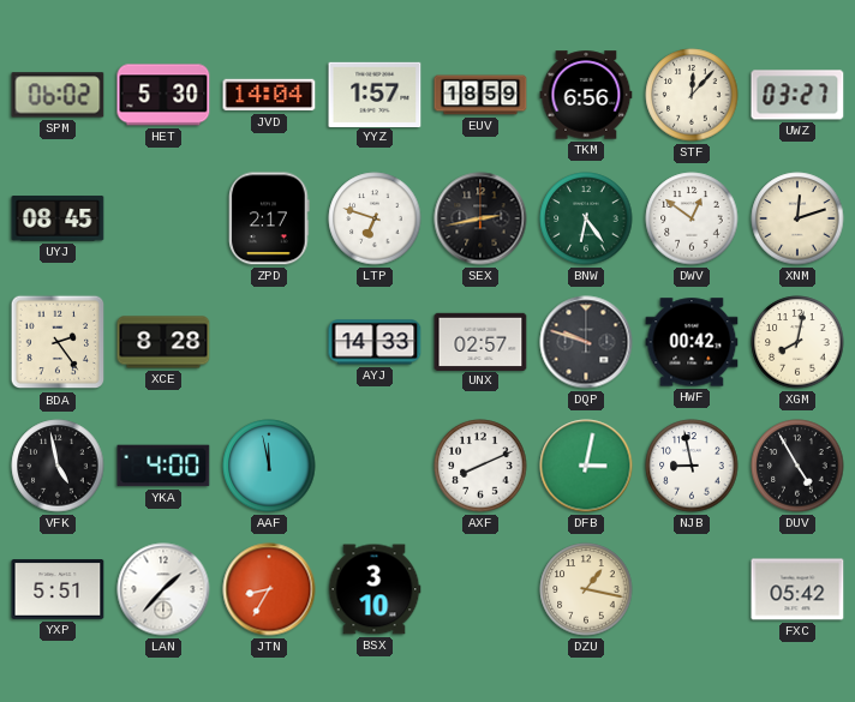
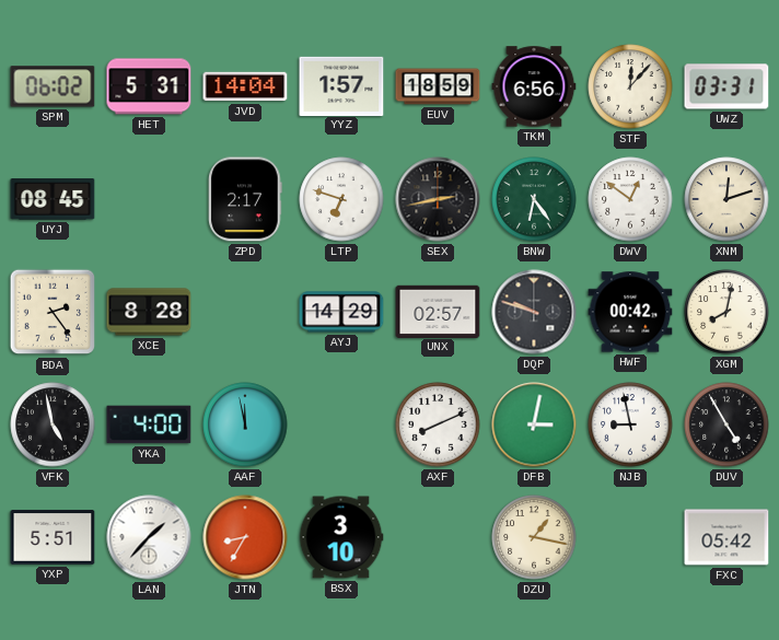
HET: 5:30 -> 5:31
UWZ: 03:27 -> 03:31
AYJ: 14:33 -> 14:29
